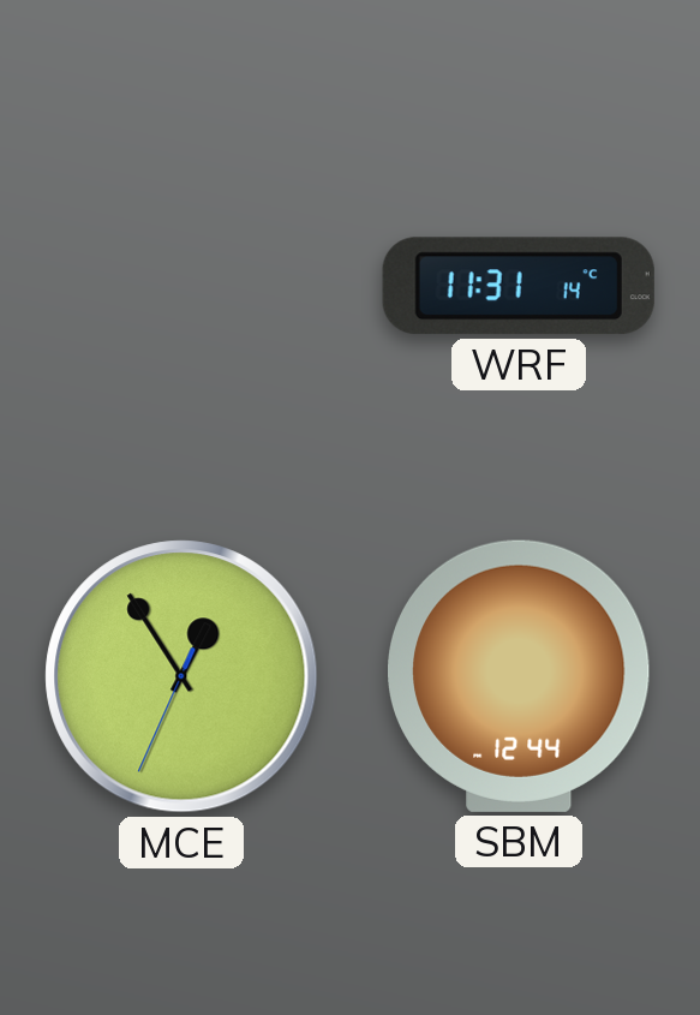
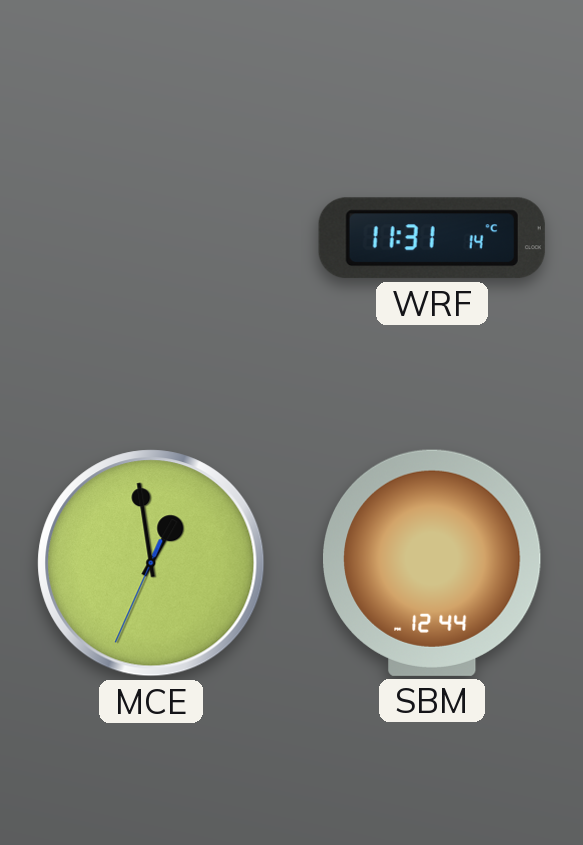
MCE: 12:54 -> 12:58
